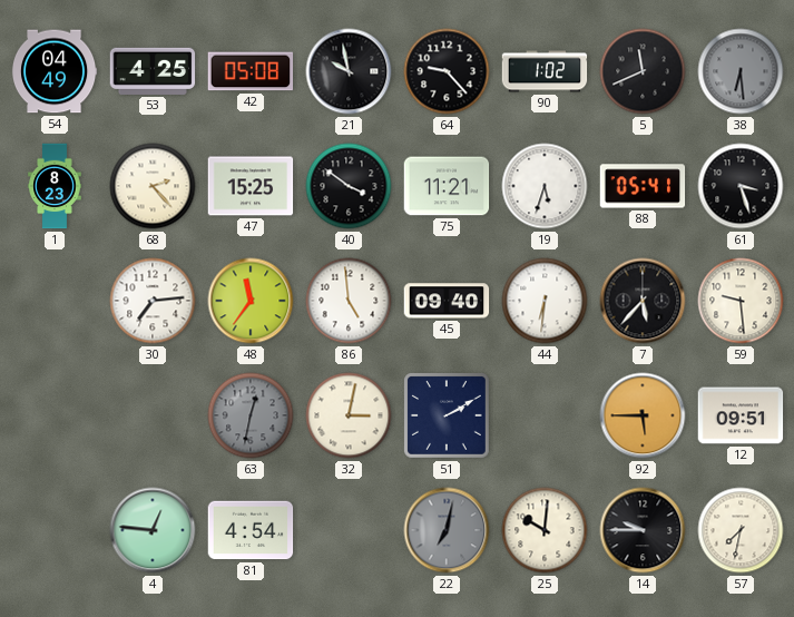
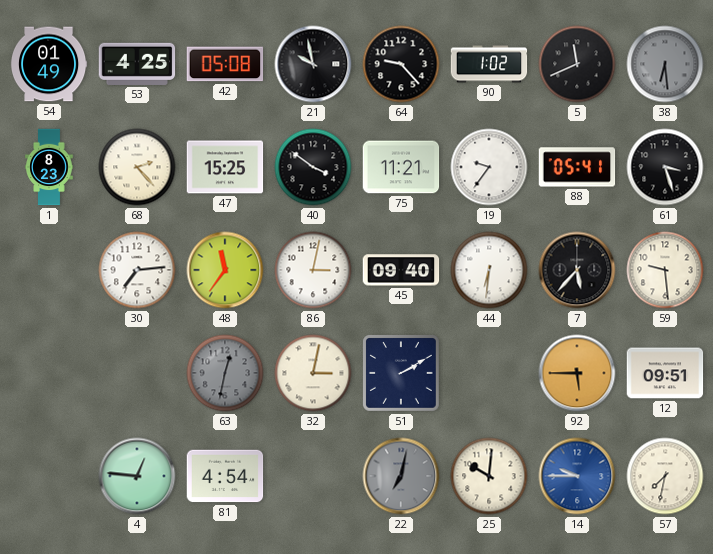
54: 04:49 -> 01:49
19: 5:33 -> 9:36
86: 4:59 -> 3:02
14 dial: black -> blue
